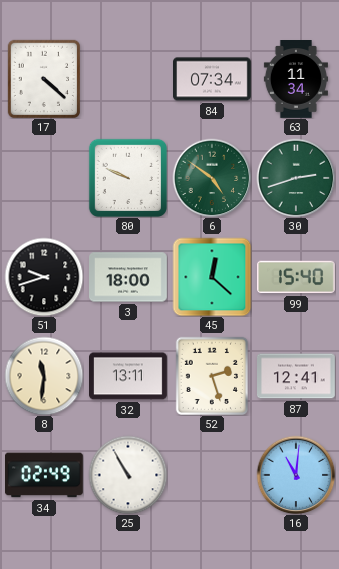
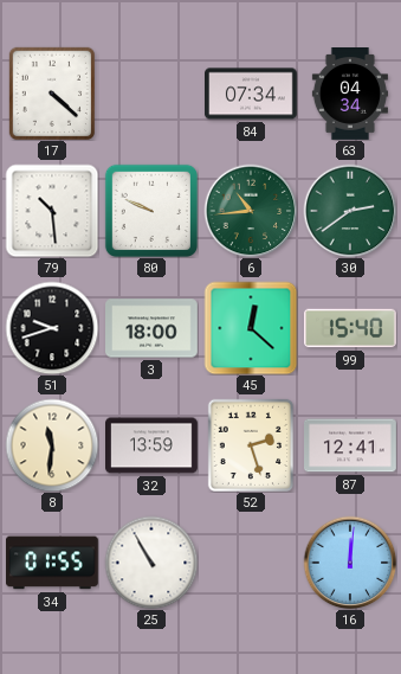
63: 11:34 -> 04:34
79: none -> 10:29
6: 4:51 -> 10:44
30: 2:42 -> 2:39
32: 13:11 -> 13:59
34: 02:49 -> 01:55
16: 11:01 -> 12:01
